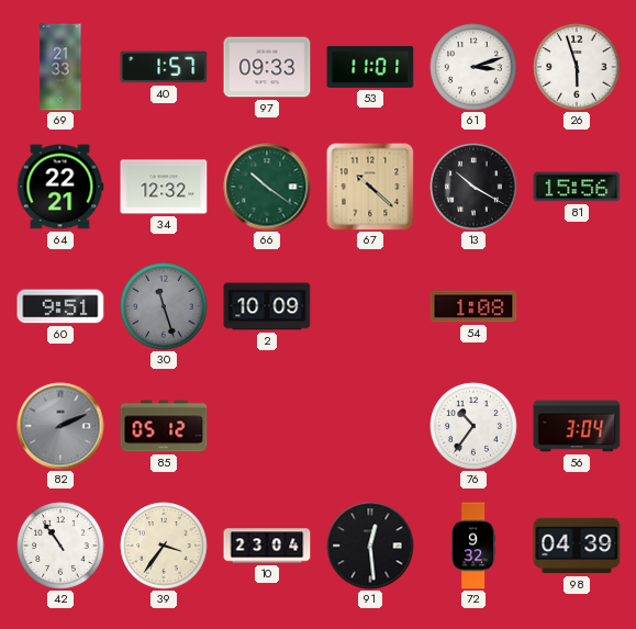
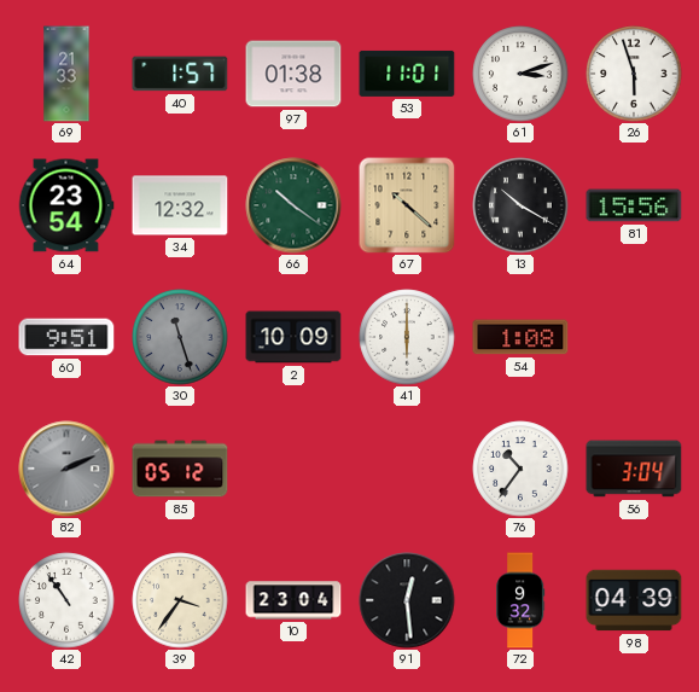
97: 09:33 -> 01:38
64: 22:21 -> 23:54
41: none -> 6:00
